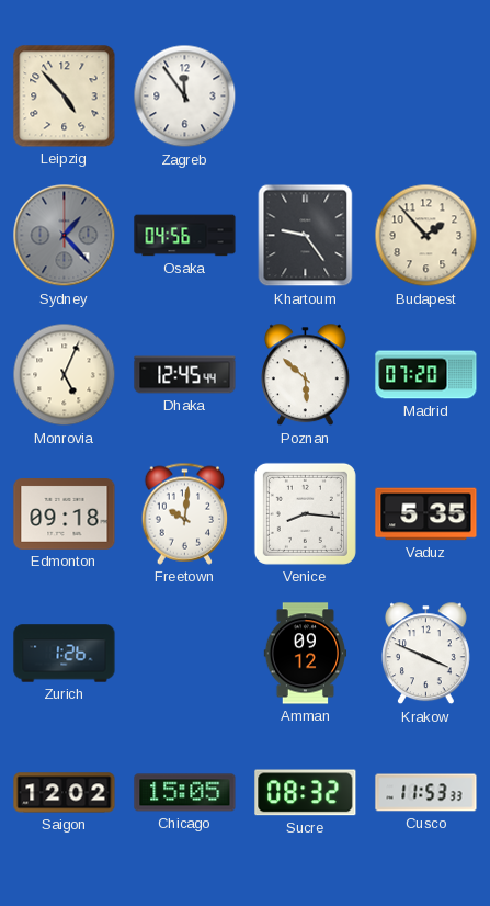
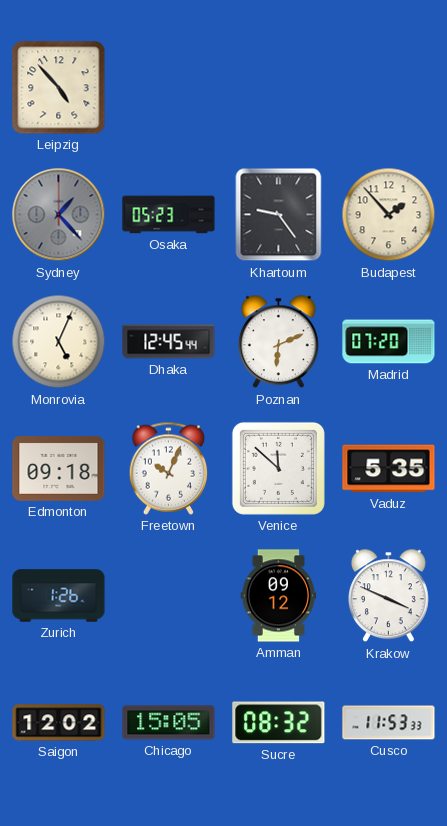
Zagreb: 11:54 -> none
Osaka: 04:56 -> 05:23
Poznan: 5:52 -> 6:11
Freetown: 10:01 -> 10:04
Venice: 8:16 -> 11:52
